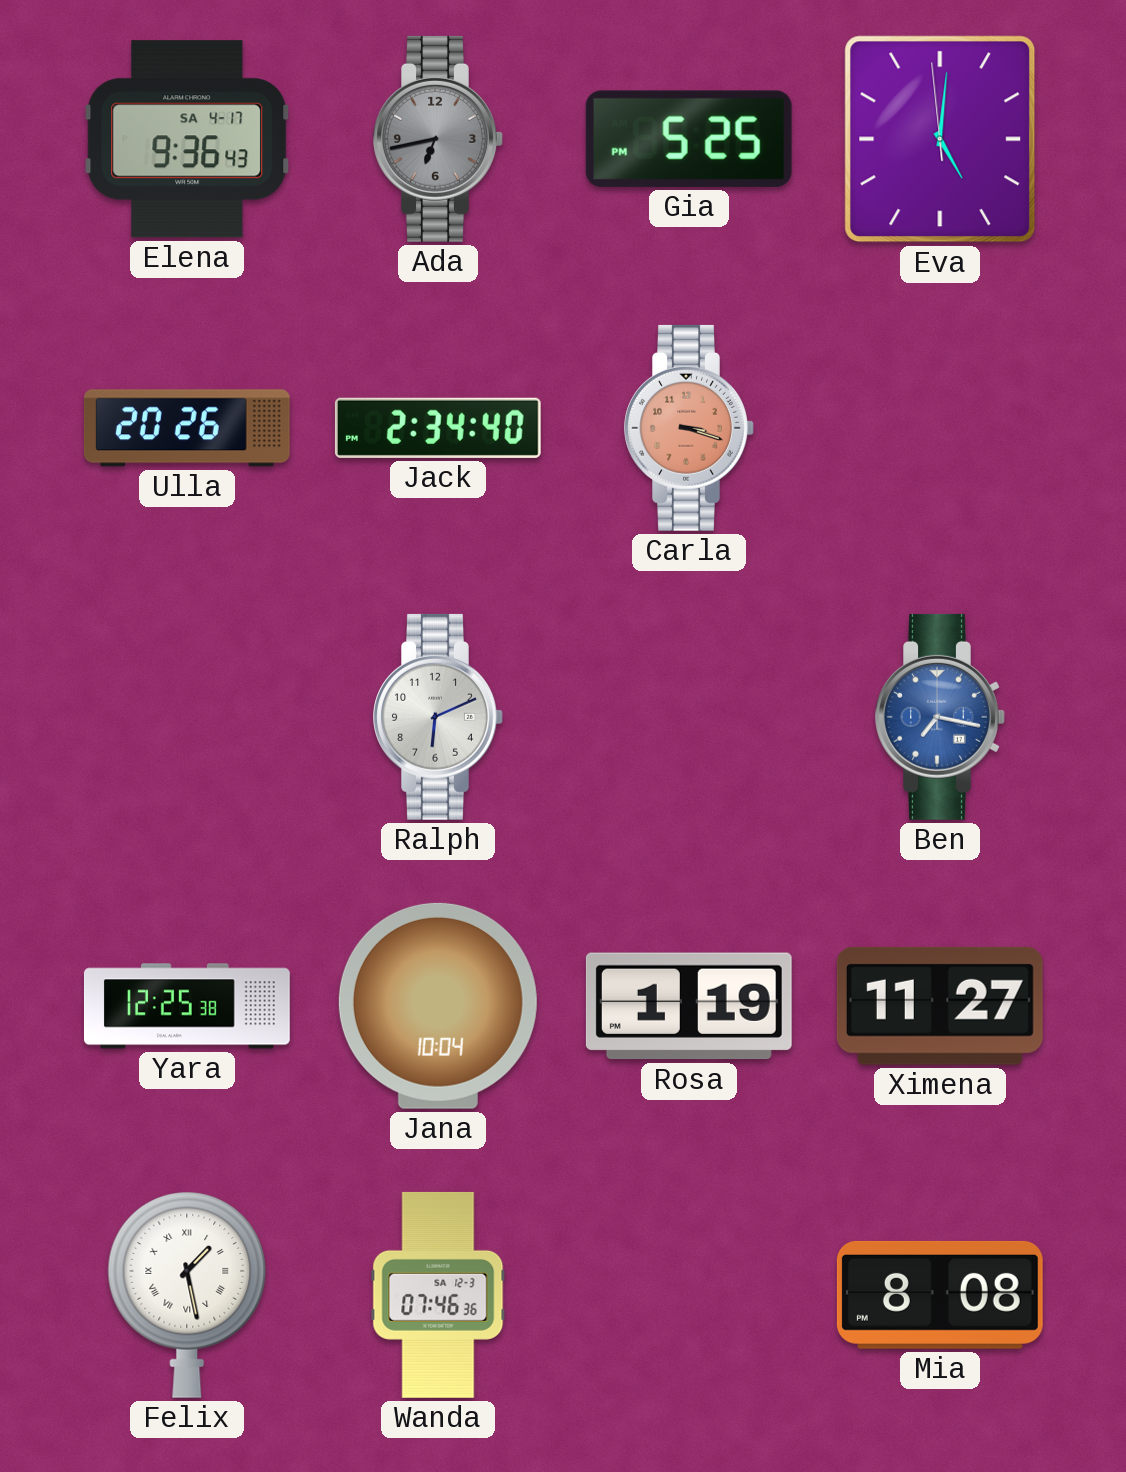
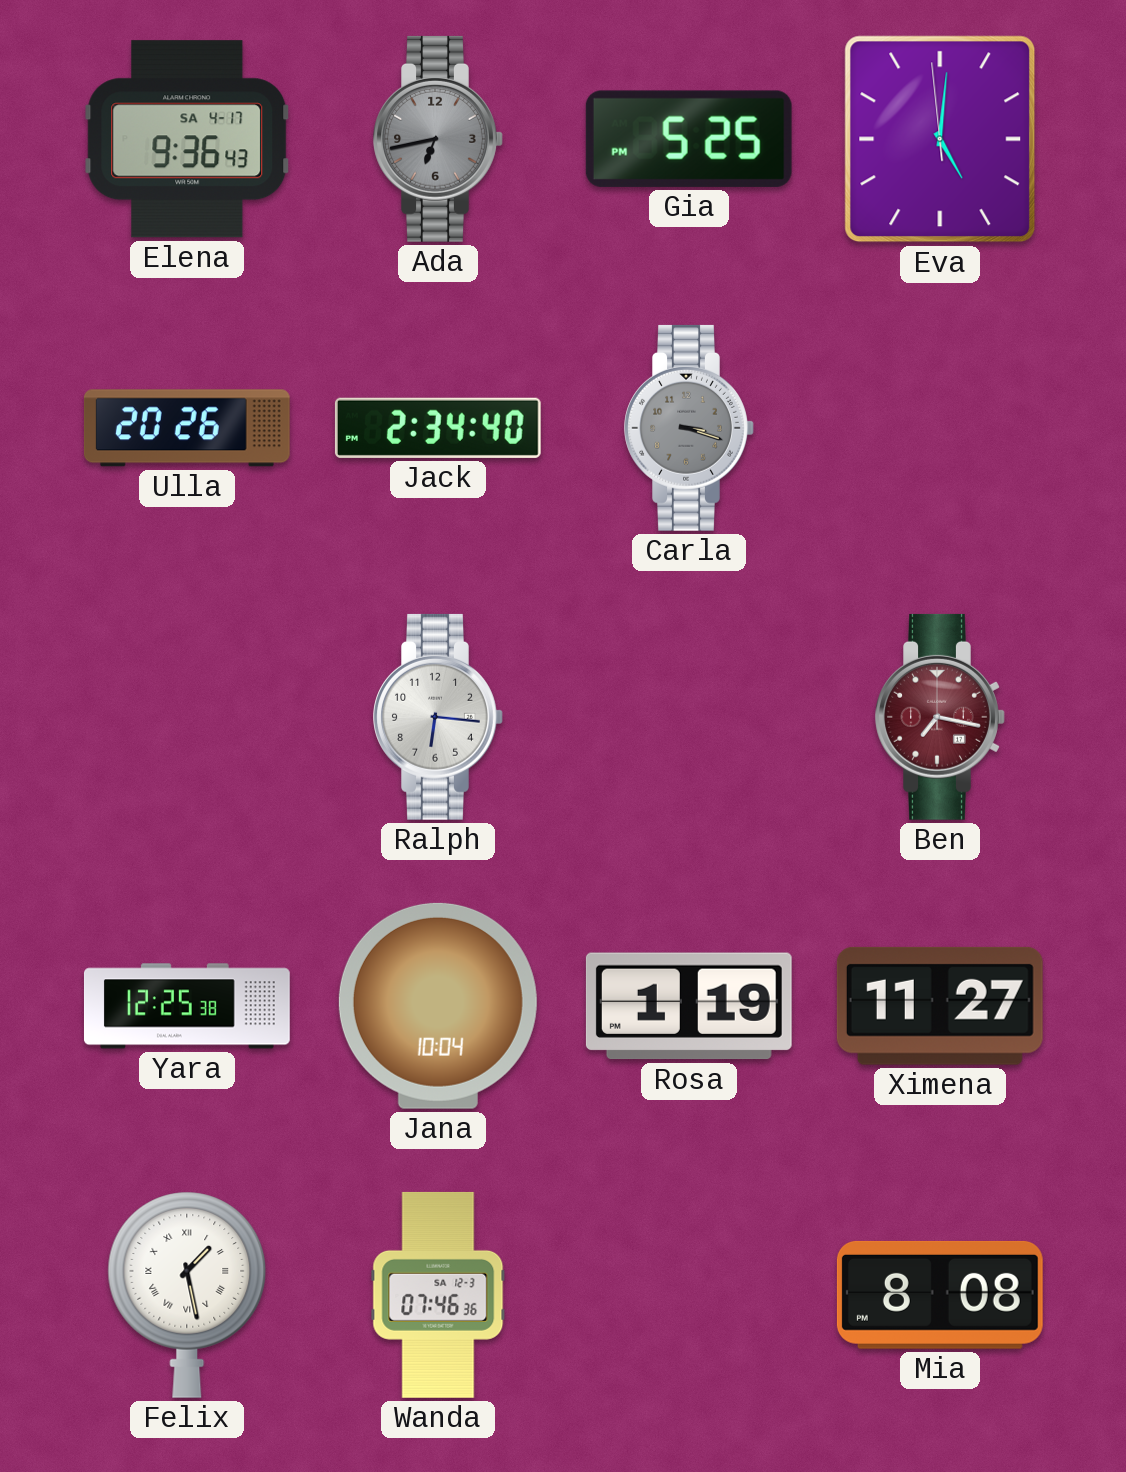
Carla dial: salmon -> grey
Ralph: 6:11 -> 6:16
Ben dial: blue -> burgundy
